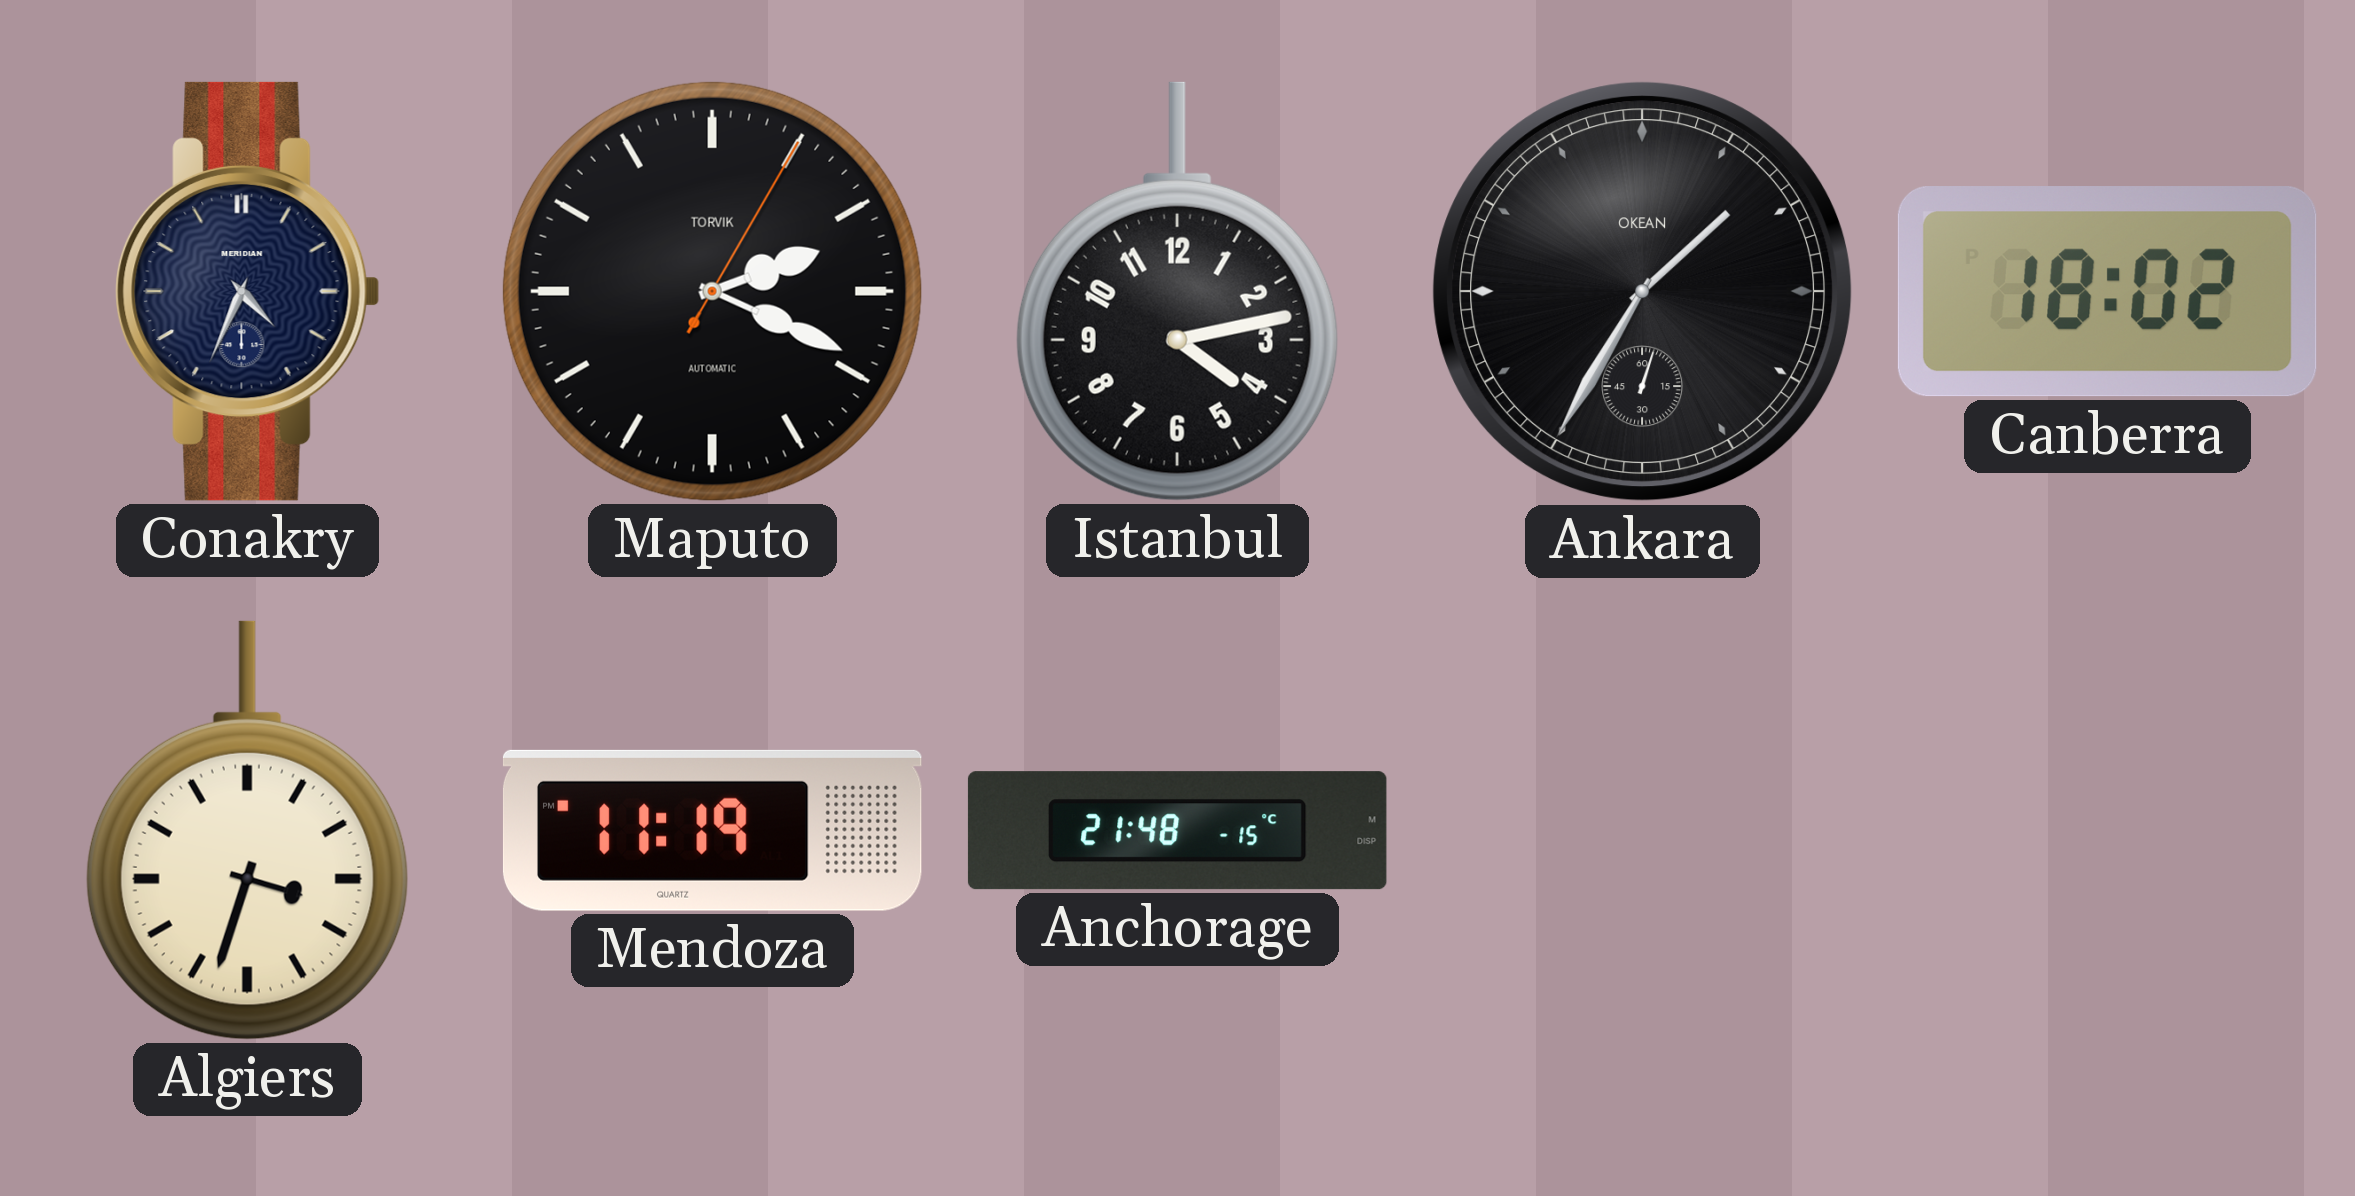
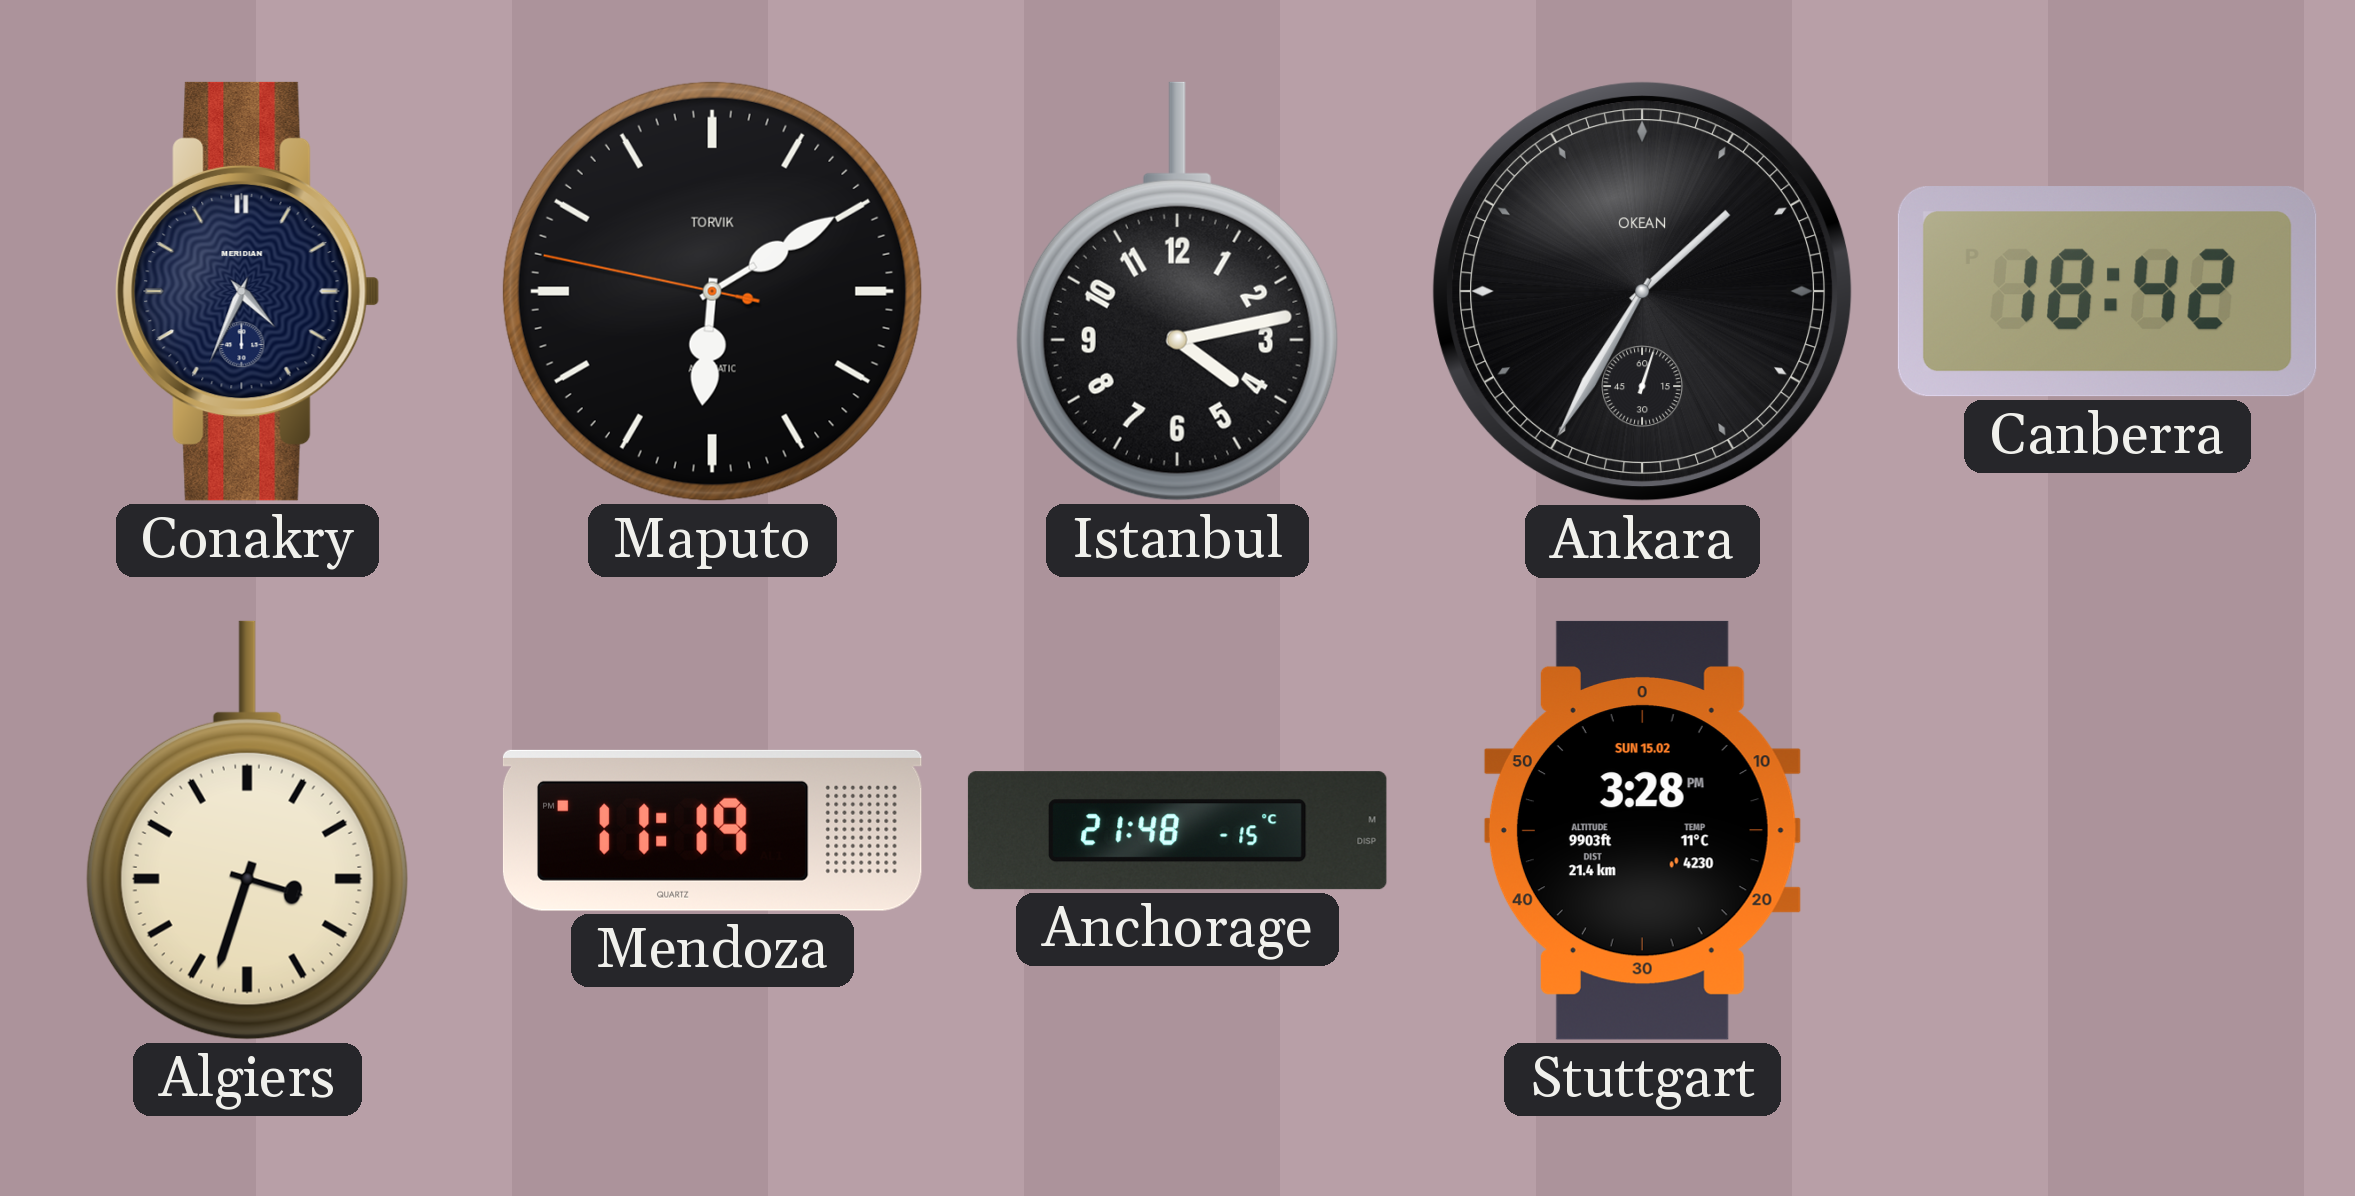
Maputo: 2:19 -> 6:09
Canberra: 18:02 -> 18:42
Stuttgart: none -> 3:28
